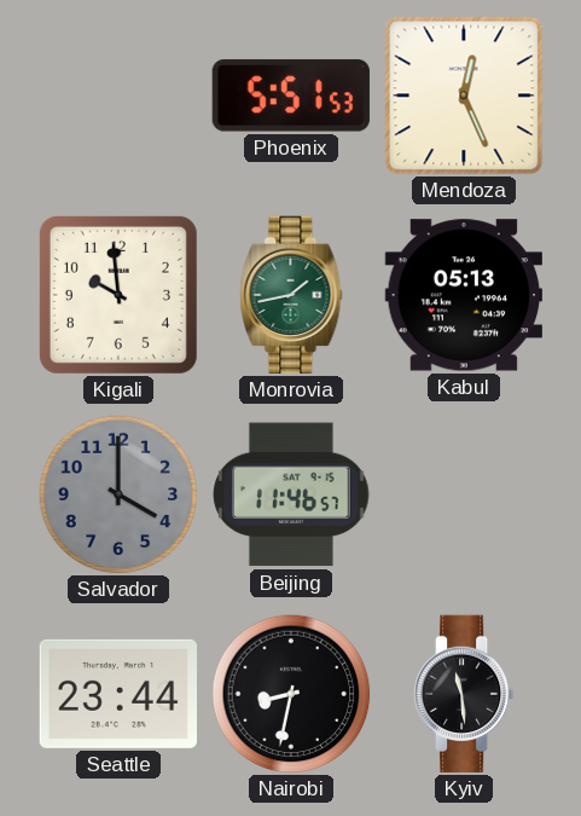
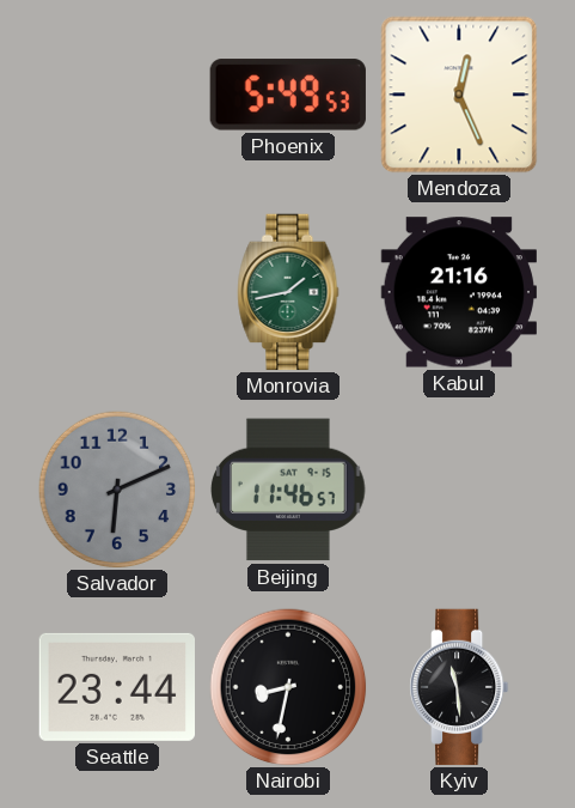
Phoenix: 5:51 -> 5:49
Kigali: 9:59 -> none
Kabul: 05:13 -> 21:16
Salvador: 4:00 -> 6:11
